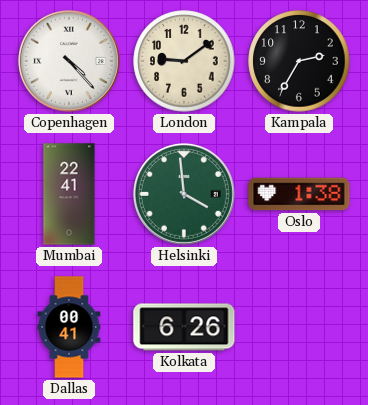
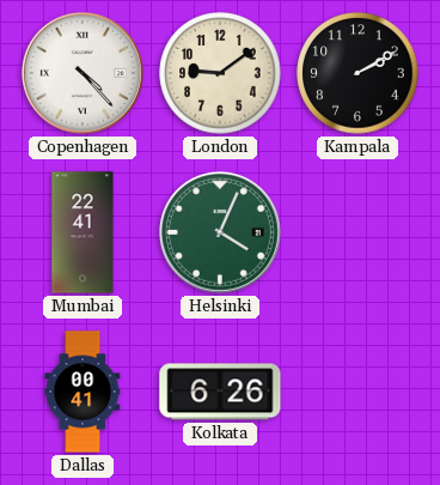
Kampala: 2:35 -> 2:10
Helsinki: 3:59 -> 4:04
Oslo: 1:38 -> none
